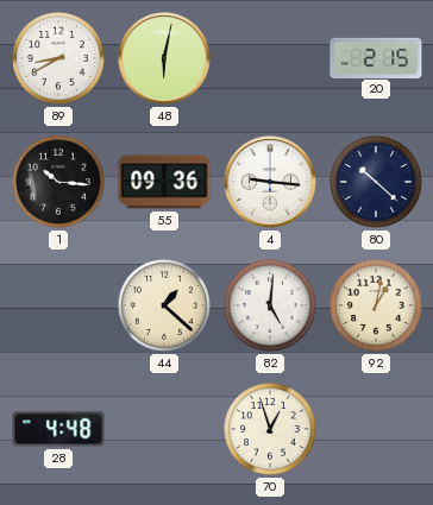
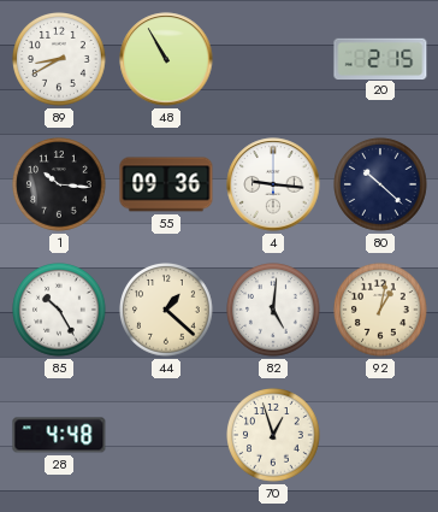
48: 6:02 -> 10:55
85: none -> 10:25
